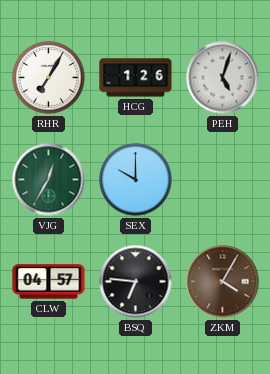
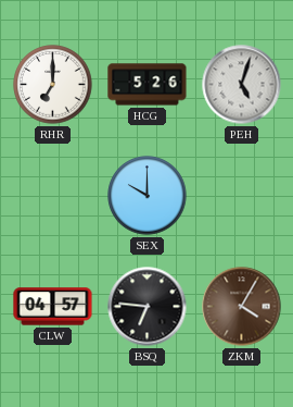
RHR: 7:05 -> 7:00
HCG: 1:26 -> 5:26
VJG: 12:35 -> none
